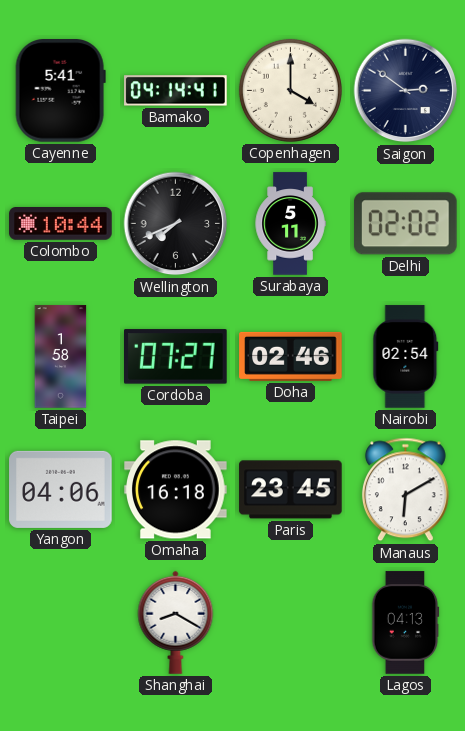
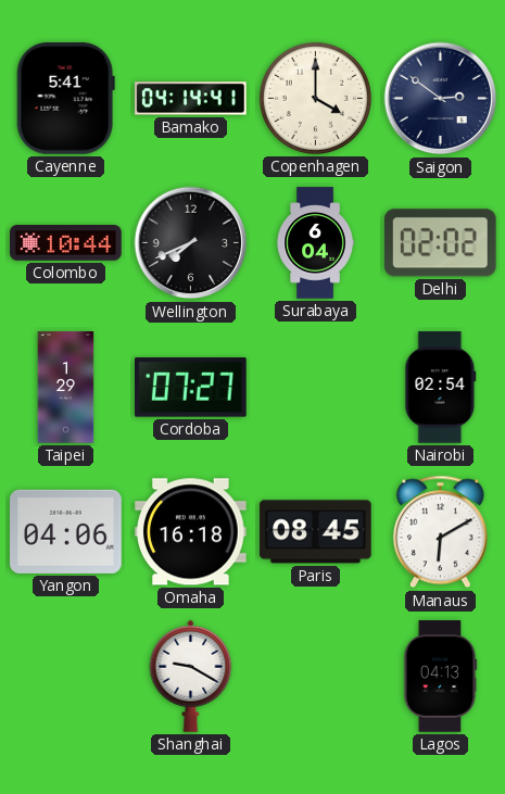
Surabaya: 5:11 -> 6:04
Taipei: 1:58 -> 1:29
Doha: 02:46 -> none
Paris: 23:45 -> 08:45
Shanghai: 8:20 -> 9:20
